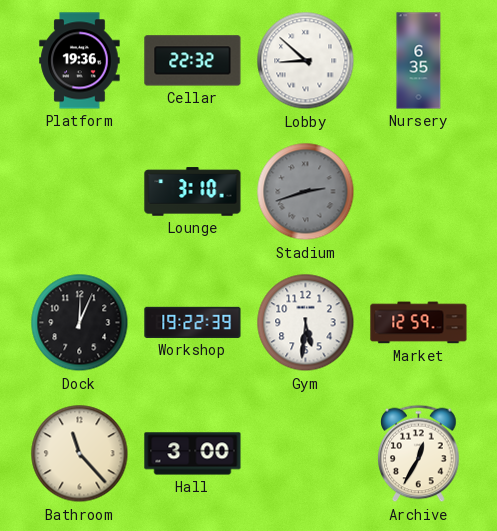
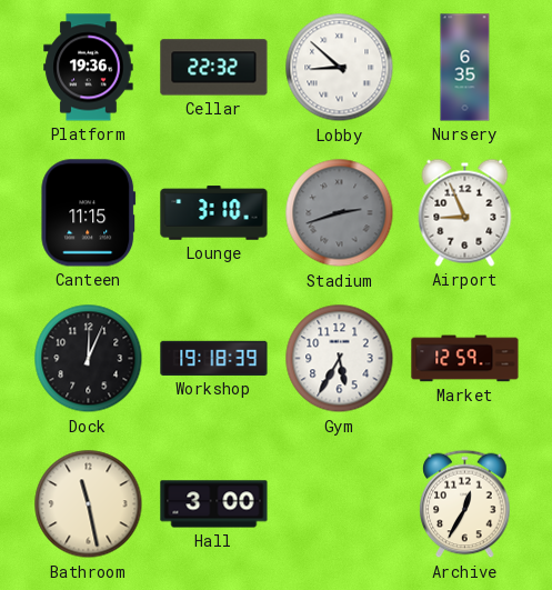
Canteen: none -> 11:15
Airport: none -> 8:56
Workshop: 19:22 -> 19:18
Gym: 5:31 -> 5:35
Bathroom: 11:23 -> 11:28
